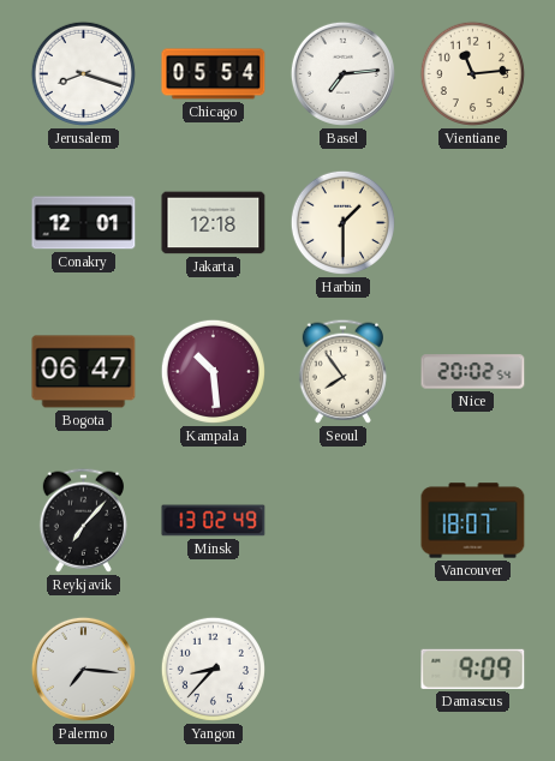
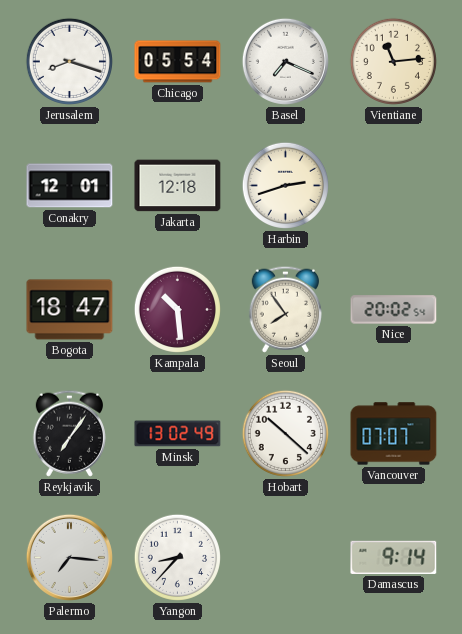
Basel: 7:14 -> 7:19
Harbin: 1:30 -> 2:42
Bogota: 06:47 -> 18:47
Reykjavik: 7:07 -> 7:06
Hobart: none -> 10:22
Vancouver: 18:07 -> 07:07
Damascus: 9:09 -> 9:14
